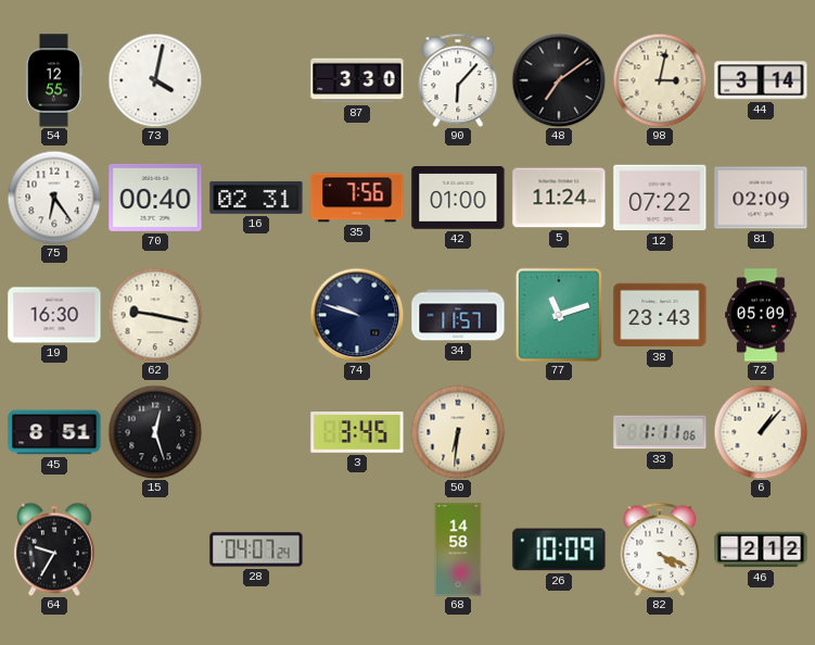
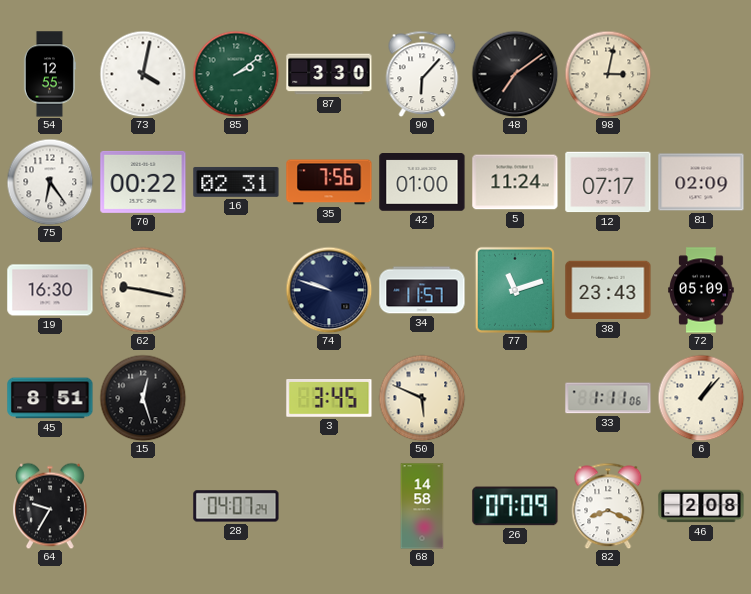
85: none -> 2:09
44: 3:14 -> none
70: 00:40 -> 00:22
12: 07:22 -> 07:17
50: 6:31 -> 5:49
26: 10:09 -> 07:09
82: 4:19 -> 8:19
46: 2:12 -> 2:08
